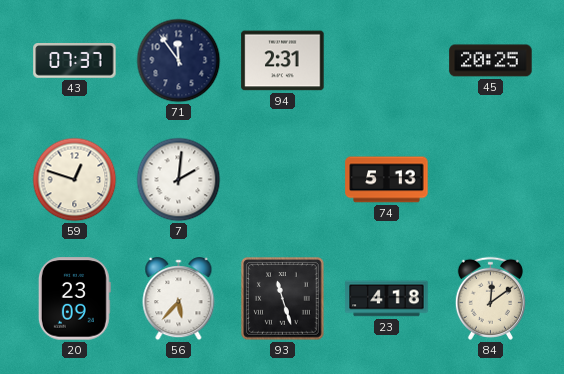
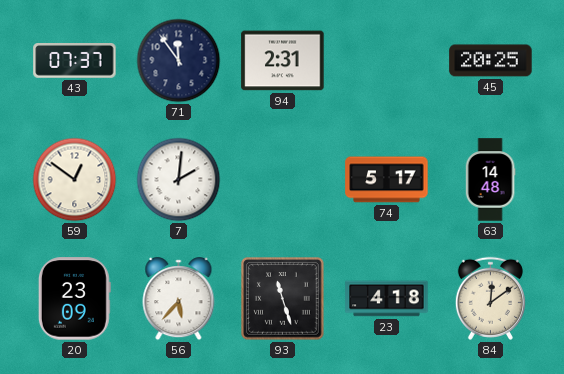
59: 12:48 -> 12:51
74: 5:13 -> 5:17
63: none -> 14:48
